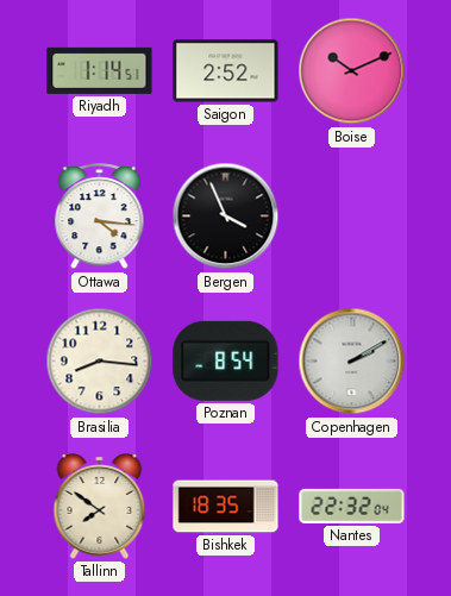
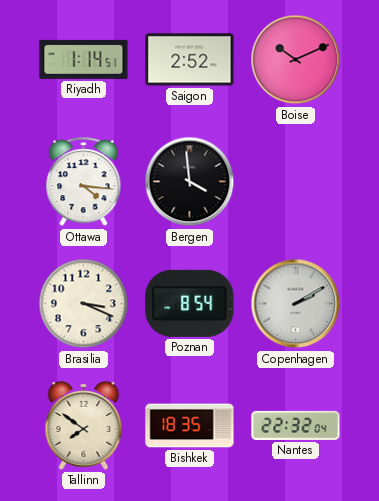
Bergen: 3:56 -> 3:59
Brasilia: 8:16 -> 3:19
